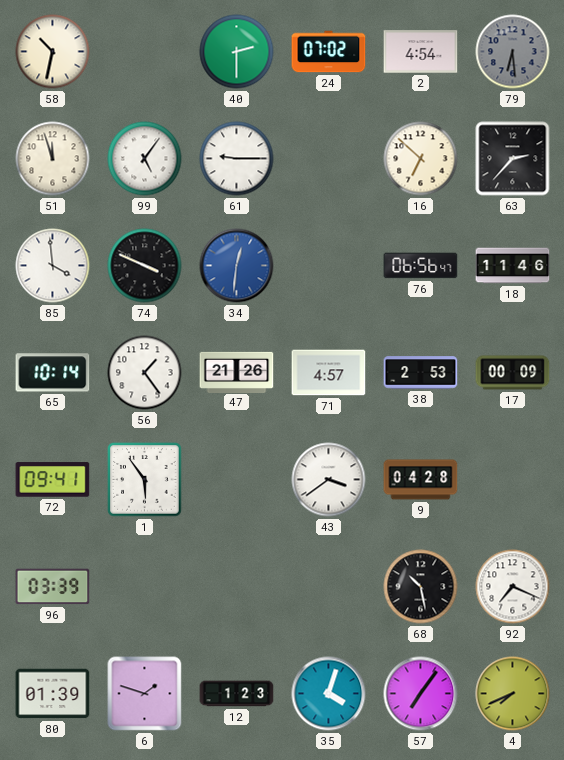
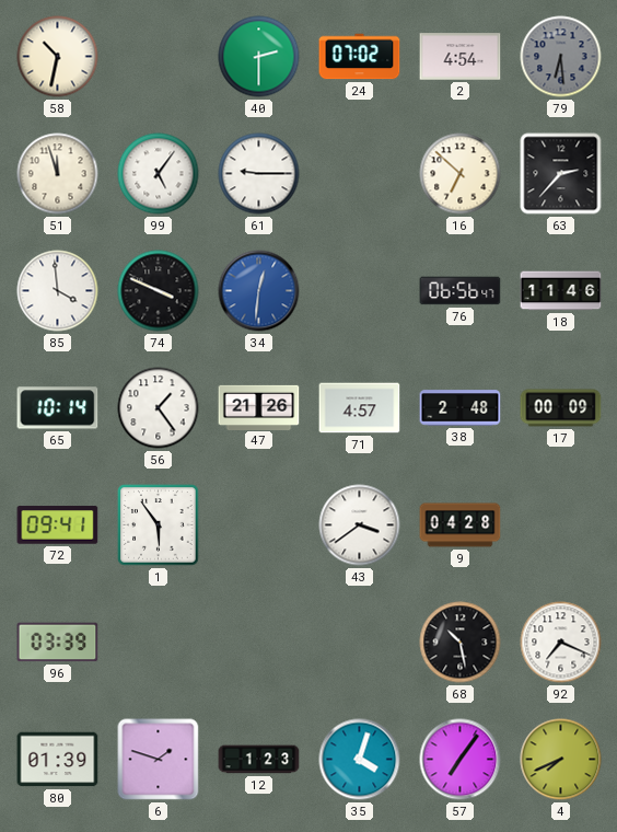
38: 2:53 -> 2:48
